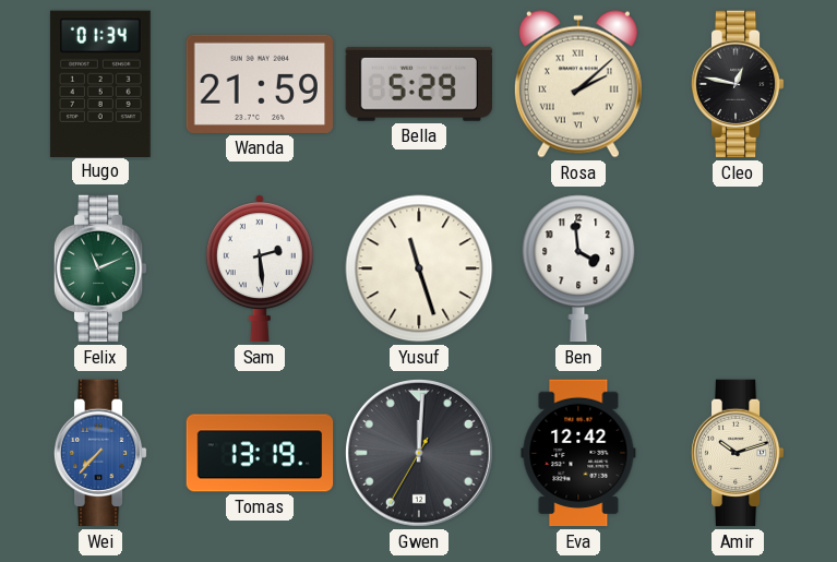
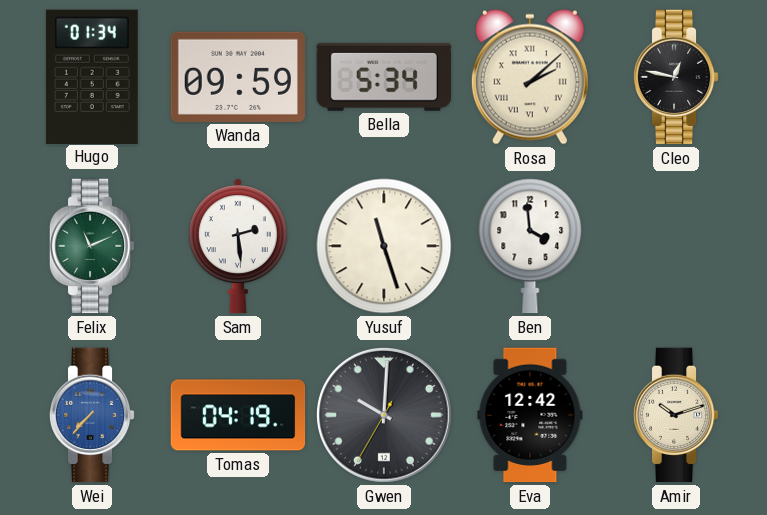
Wanda: 21:59 -> 09:59
Bella: 5:29 -> 5:34
Tomas: 13:19 -> 04:19
Gwen: 12:00 -> 10:00
